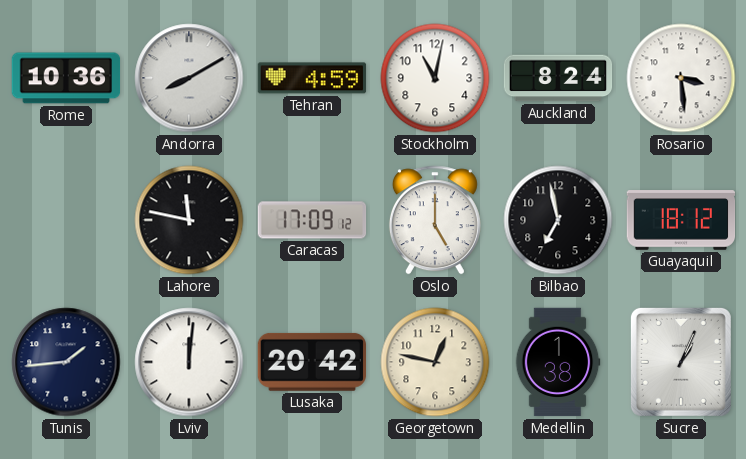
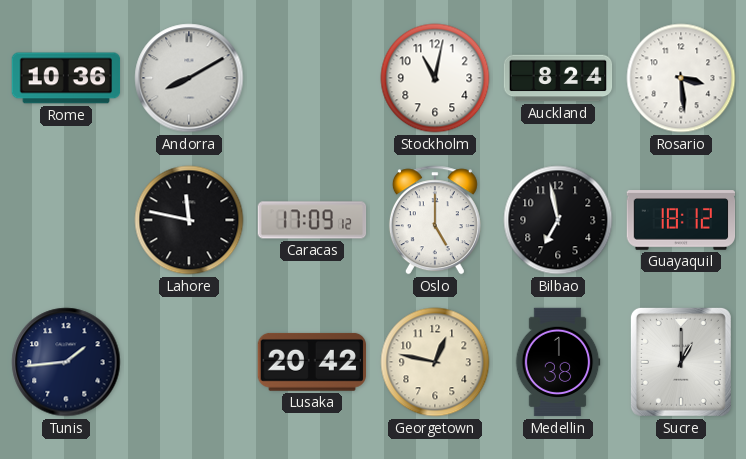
Tehran: 4:59 -> none
Lviv: 12:01 -> none
Sucre: 1:04 -> 1:00
